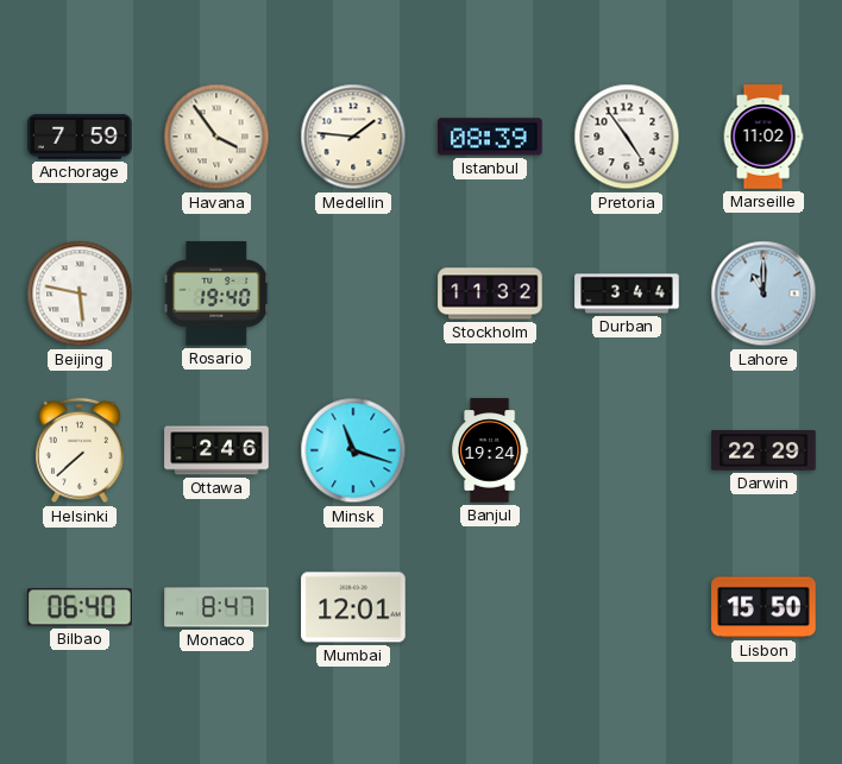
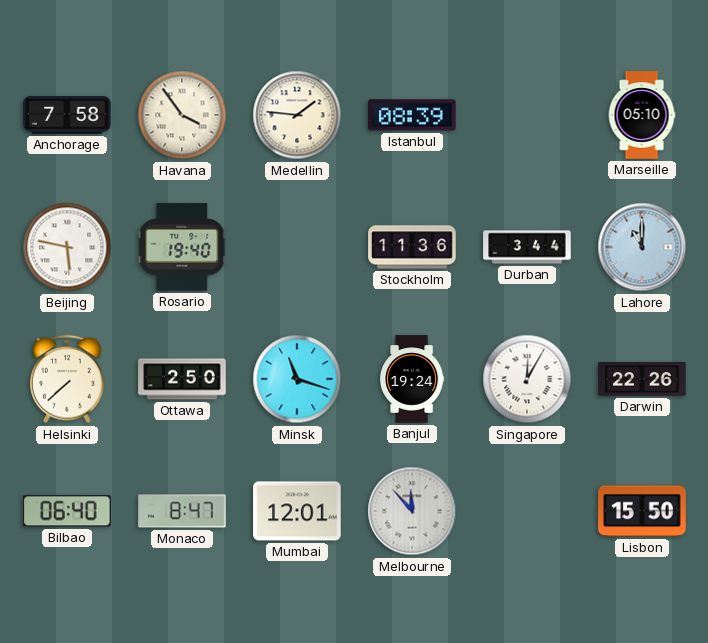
Anchorage: 7:59 -> 7:58
Pretoria: 4:54 -> none
Marseille: 11:02 -> 05:10
Stockholm: 11:32 -> 11:36
Ottawa: 2:46 -> 2:50
Singapore: none -> 12:05
Darwin: 22:29 -> 22:26
Melbourne: none -> 11:53
